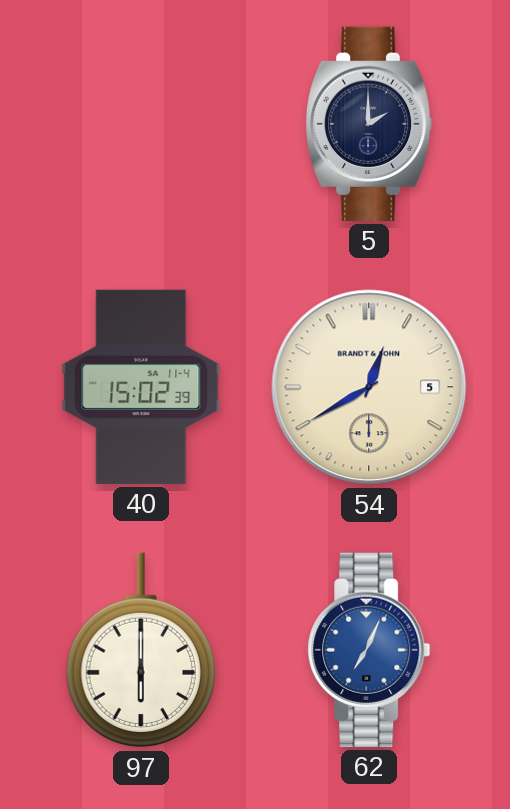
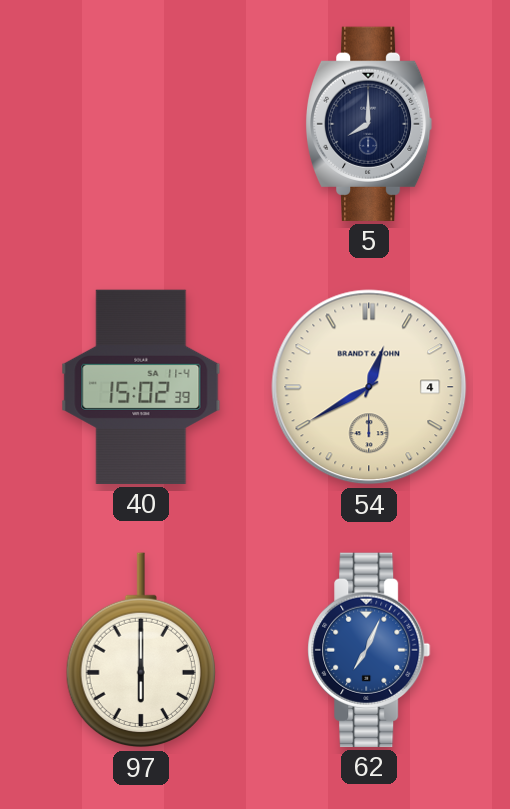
5: 2:00 -> 8:00
54 date: 5 -> 4
